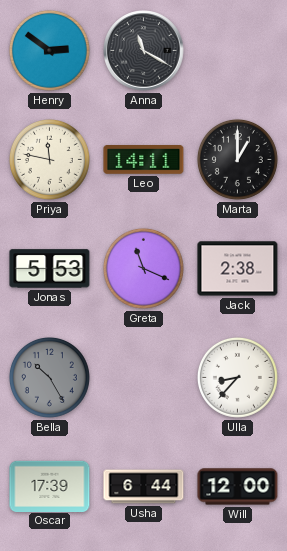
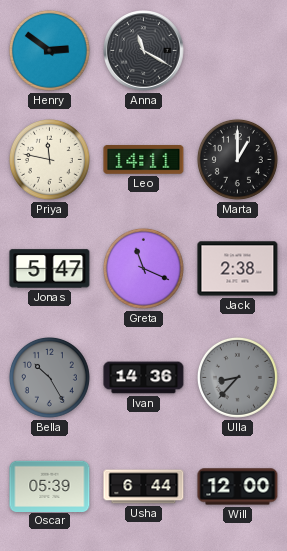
Jonas: 5:53 -> 5:47
Ivan: none -> 14:36
Ulla dial: white -> grey
Oscar: 17:39 -> 05:39
